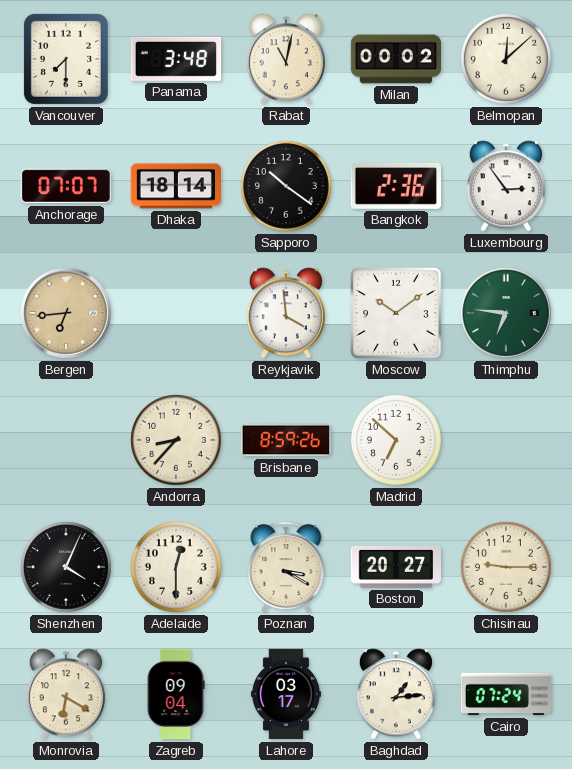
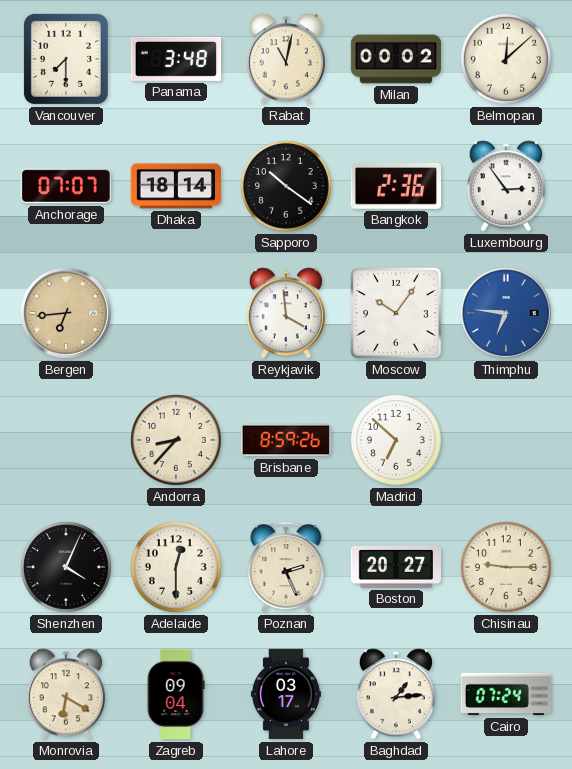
Moscow: 10:09 -> 10:06
Thimphu dial: green -> blue
Poznan: 3:20 -> 2:26
